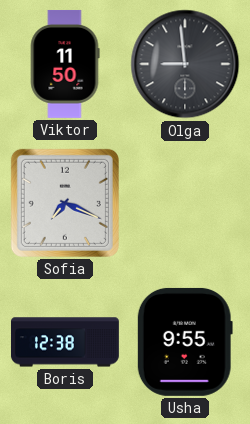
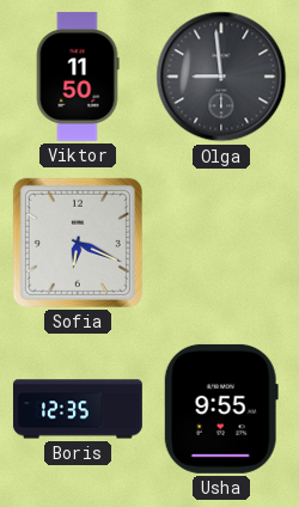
Sofia: 7:19 -> 6:19
Boris: 12:38 -> 12:35
